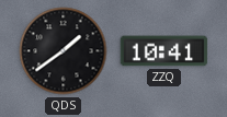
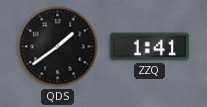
ZZQ: 10:41 -> 1:41
